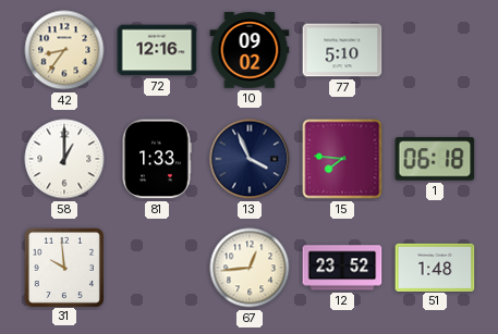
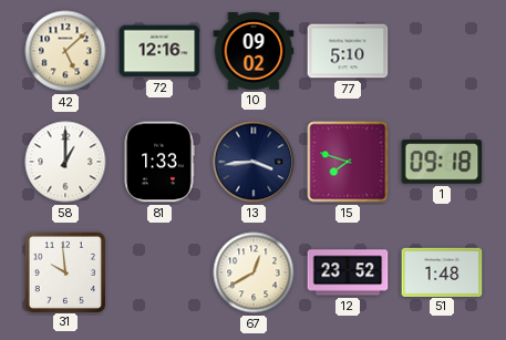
42: 8:36 -> 5:08
13: 3:56 -> 3:44
15: 7:46 -> 7:48
1: 06:18 -> 09:18
67: 12:44 -> 12:40
